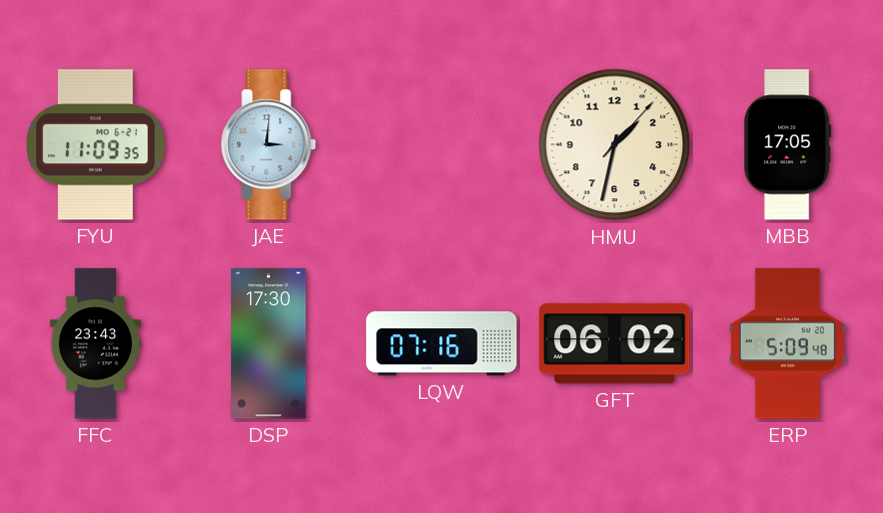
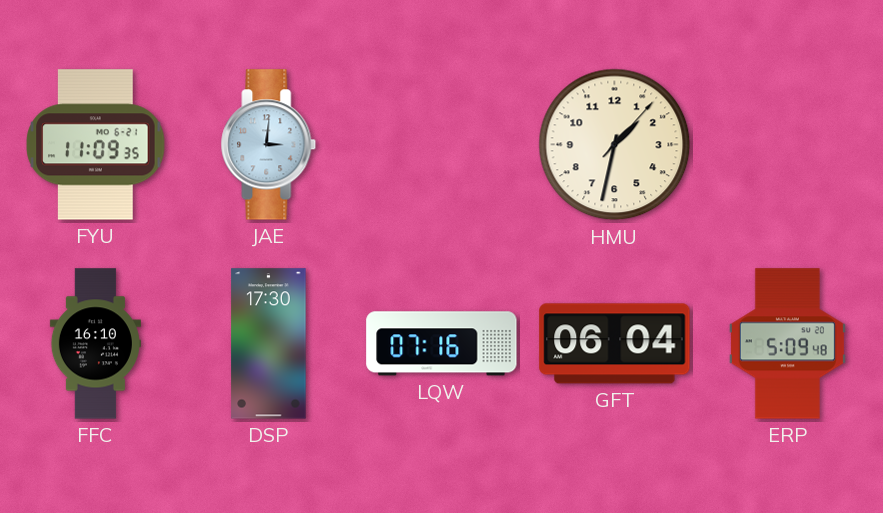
MBB: 17:05 -> none
FFC: 23:43 -> 16:10
GFT: 06:02 -> 06:04
